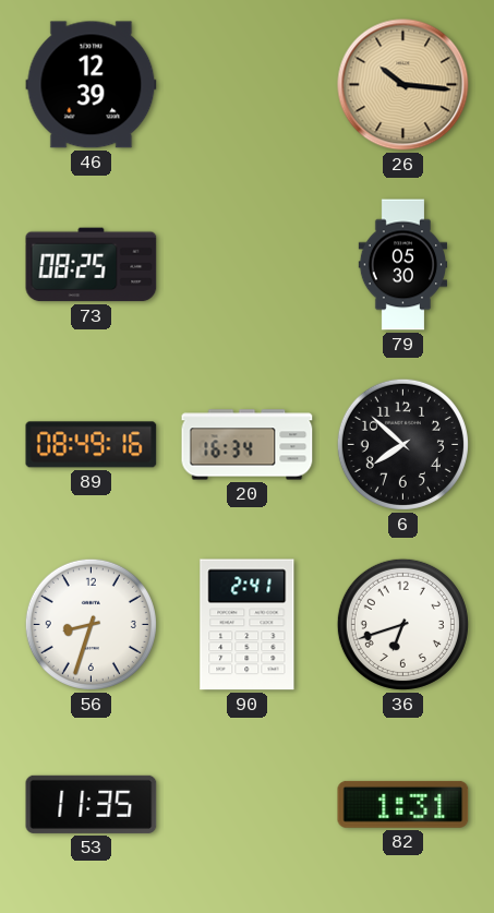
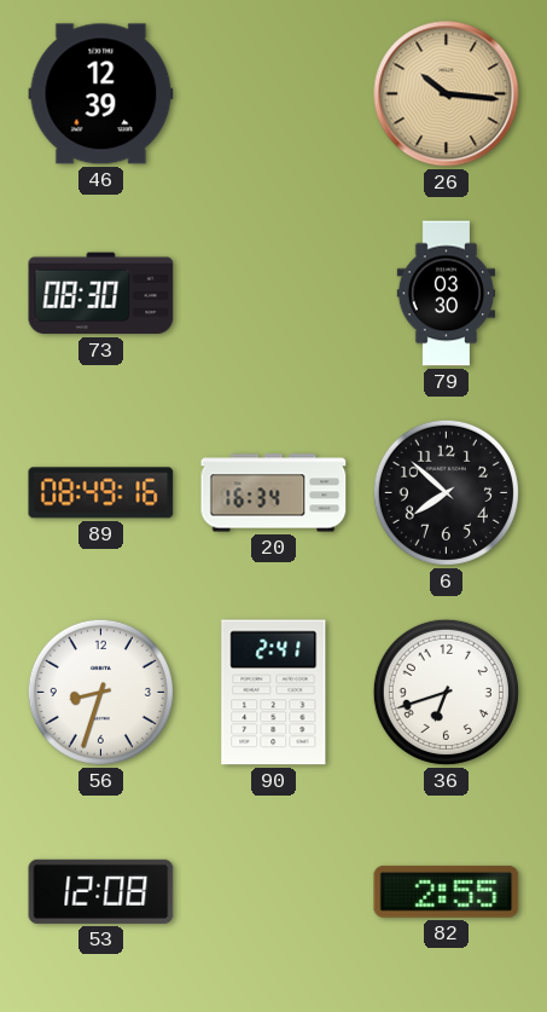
73: 08:25 -> 08:30
79: 05:30 -> 03:30
53: 11:35 -> 12:08
82: 1:31 -> 2:55
